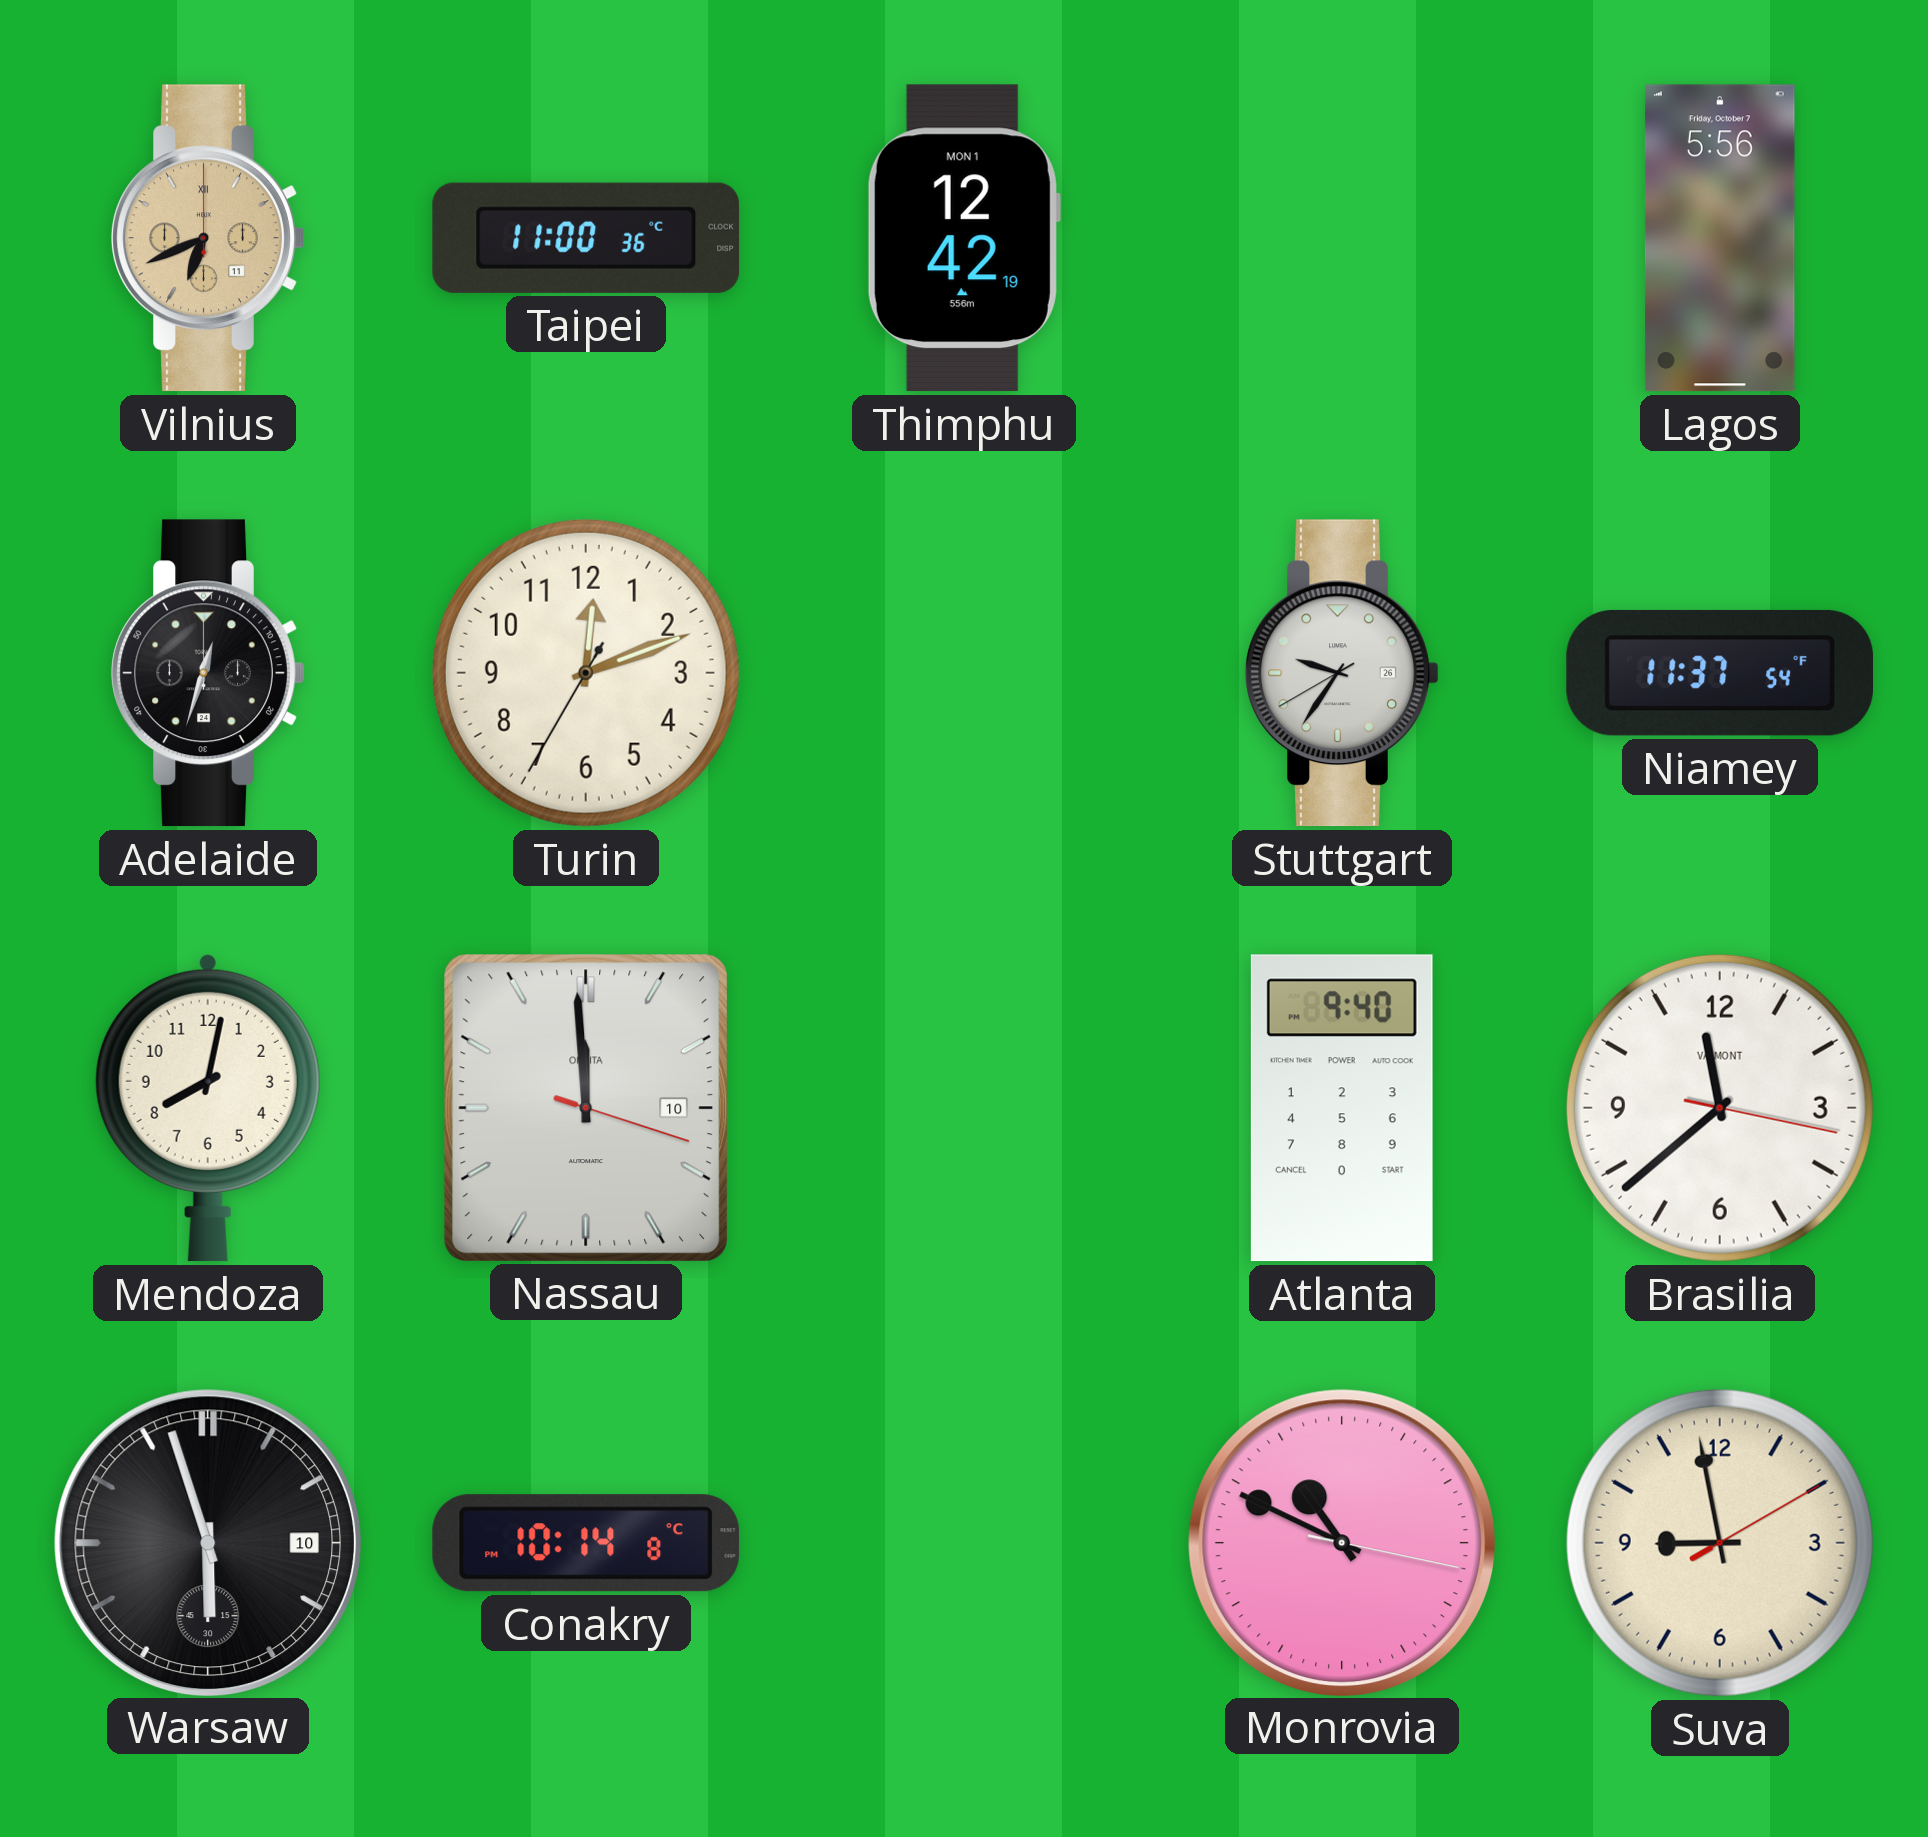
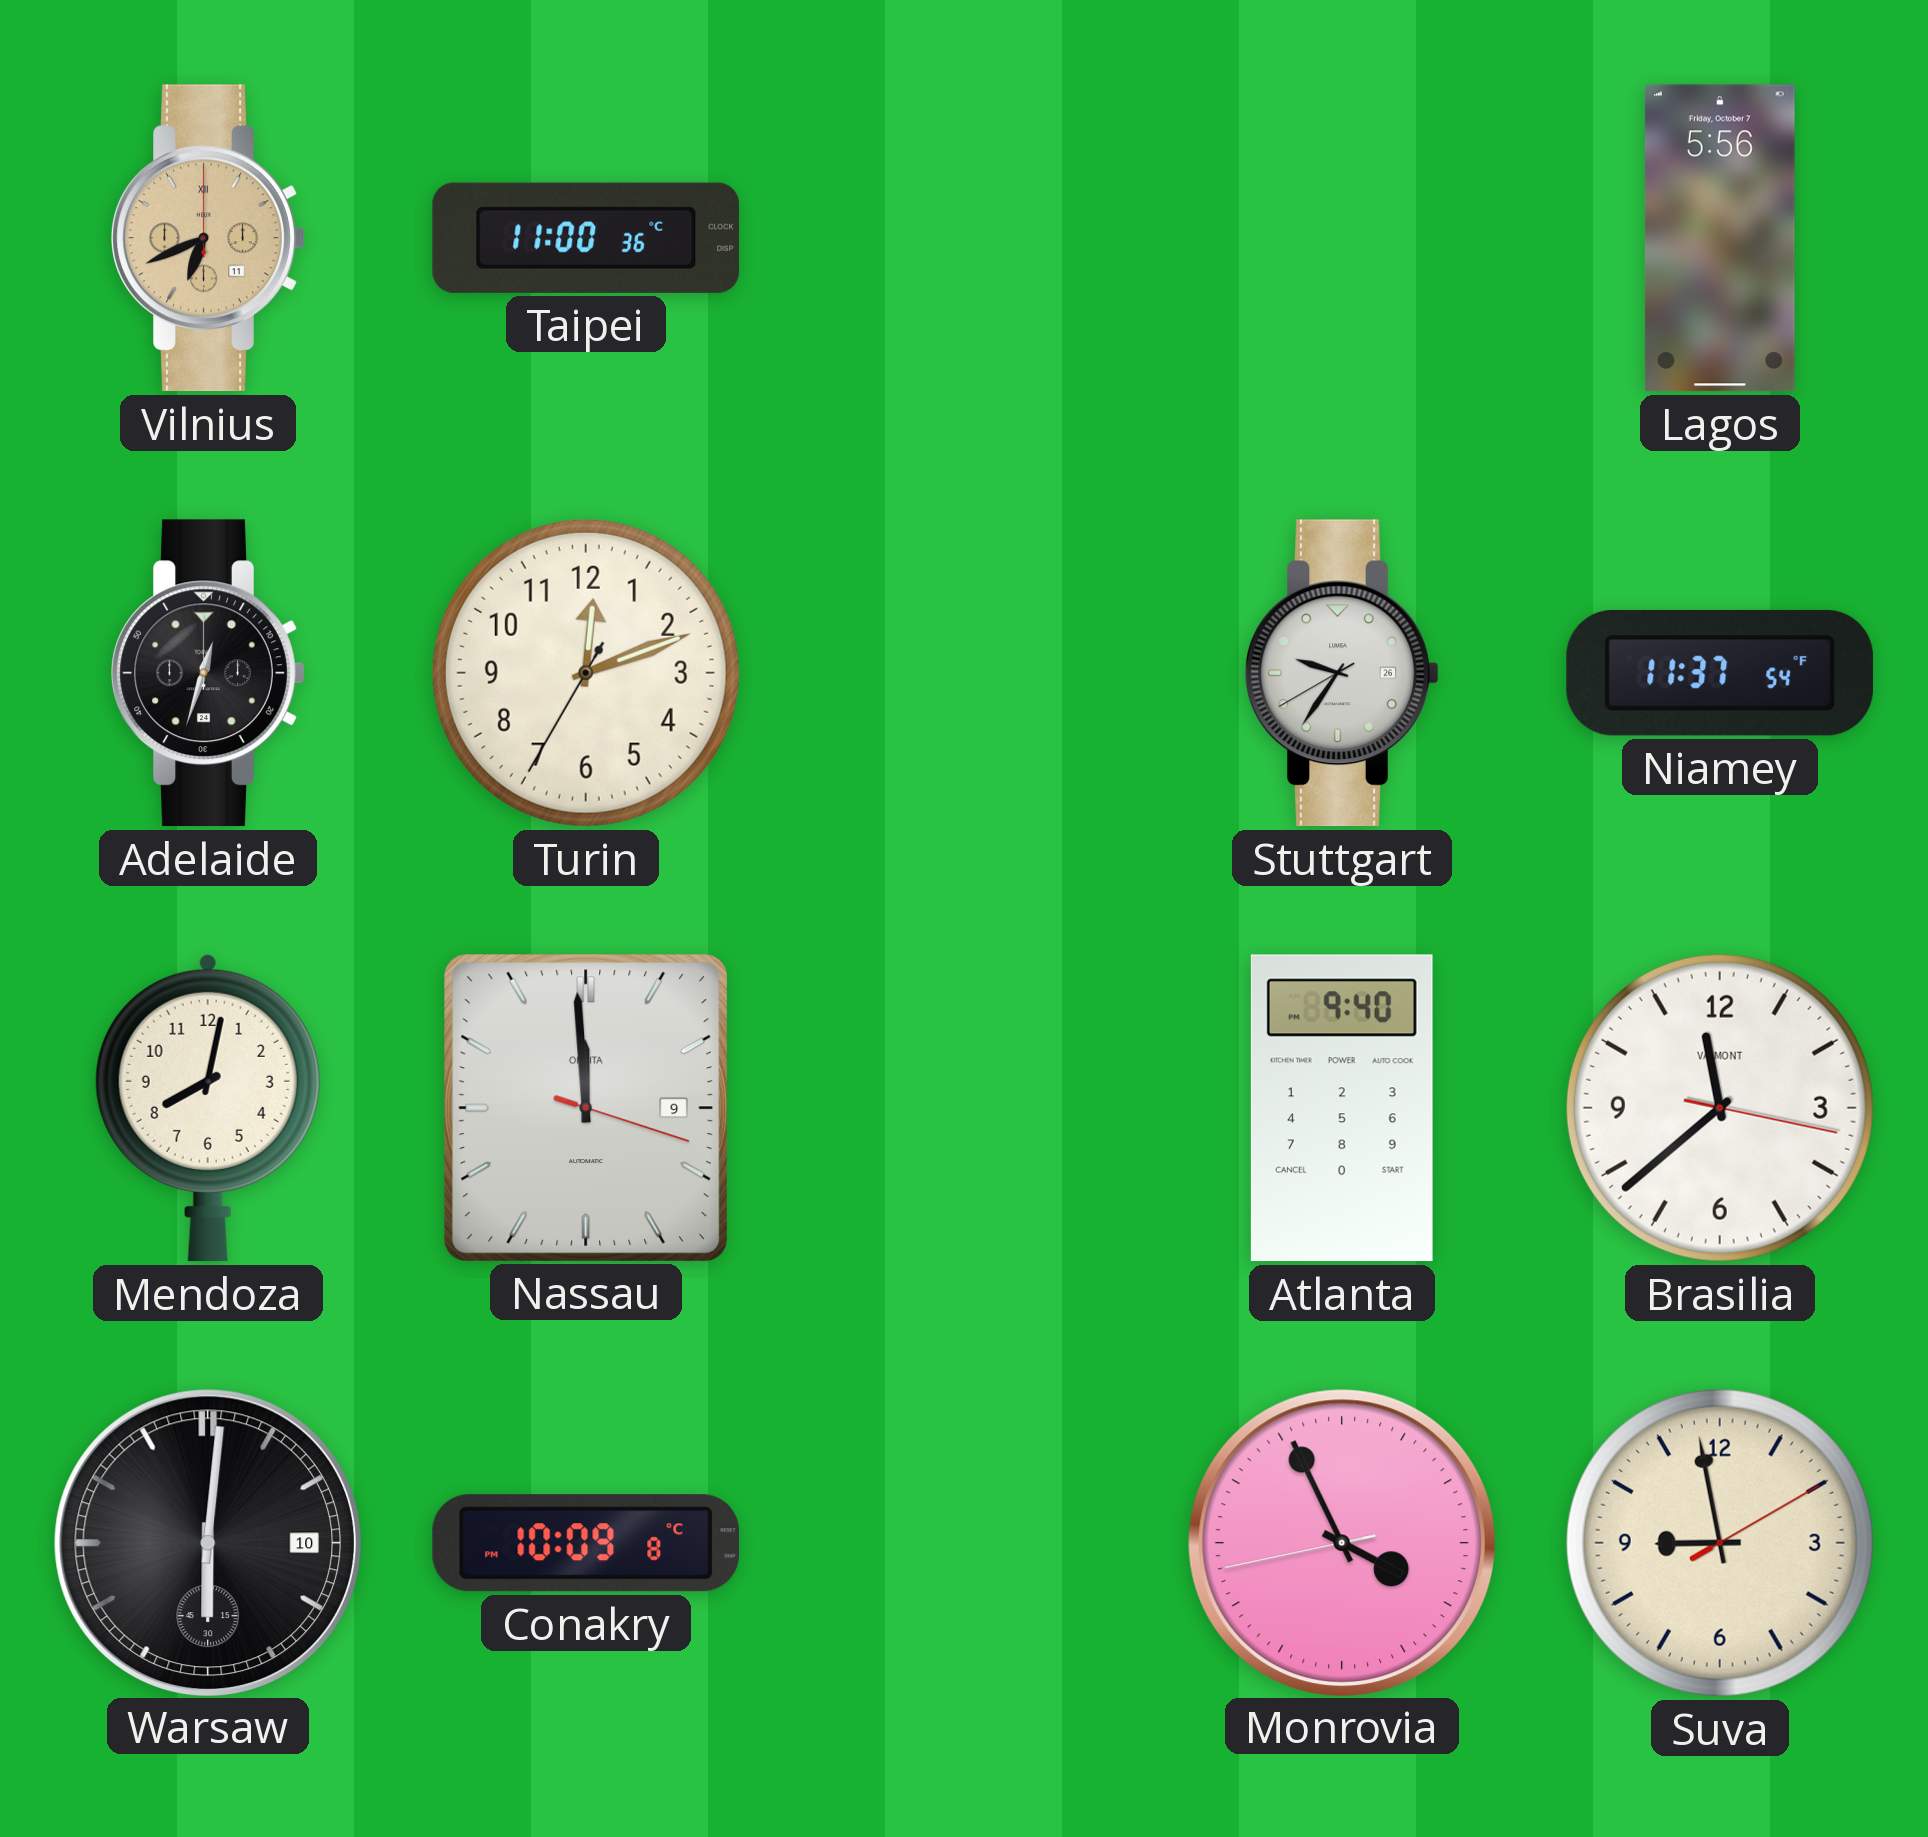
Thimphu: 12:42 -> none
Nassau date: 10 -> 9
Warsaw: 5:57 -> 6:01
Conakry: 10:14 -> 10:09
Monrovia: 10:49 -> 3:55
